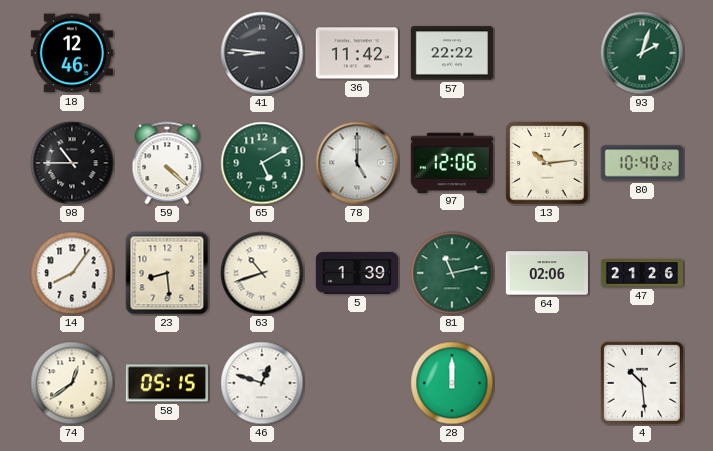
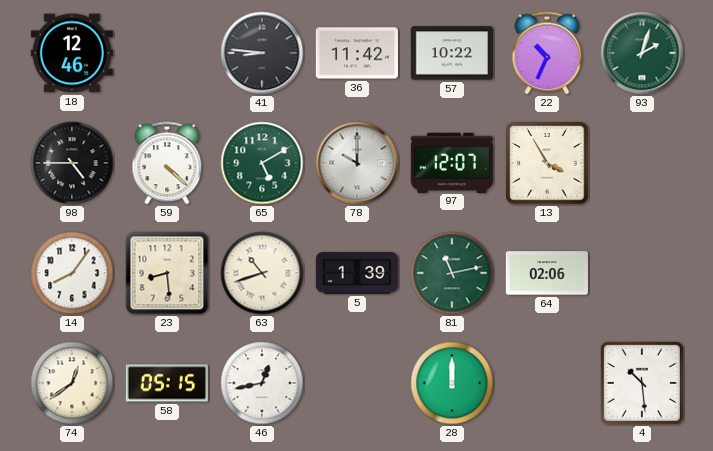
57: 22:22 -> 10:22
22: none -> 10:34
98: 10:45 -> 4:45
78: 5:00 -> 10:00
97: 12:06 -> 12:07
13: 10:14 -> 3:55
80: 10:40 -> none
47: 21:26 -> none
46: 12:48 -> 12:43
